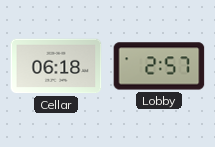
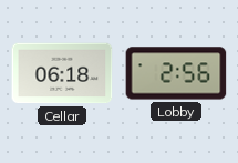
Lobby: 2:57 -> 2:56
